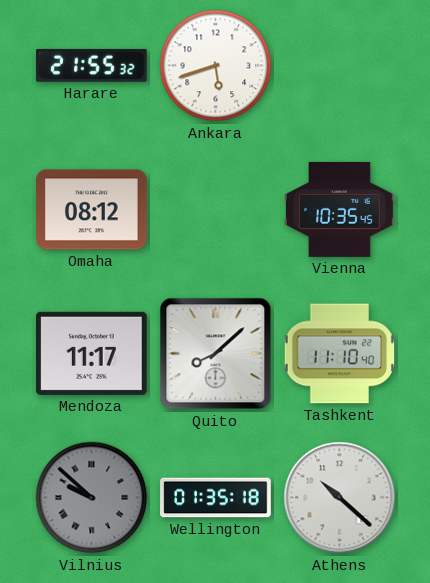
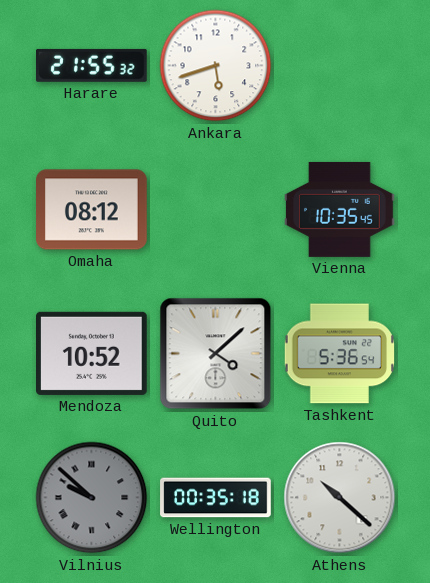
Mendoza: 11:17 -> 10:52
Quito: 8:08 -> 4:08
Tashkent: 11:10 -> 5:36
Wellington: 01:35 -> 00:35
